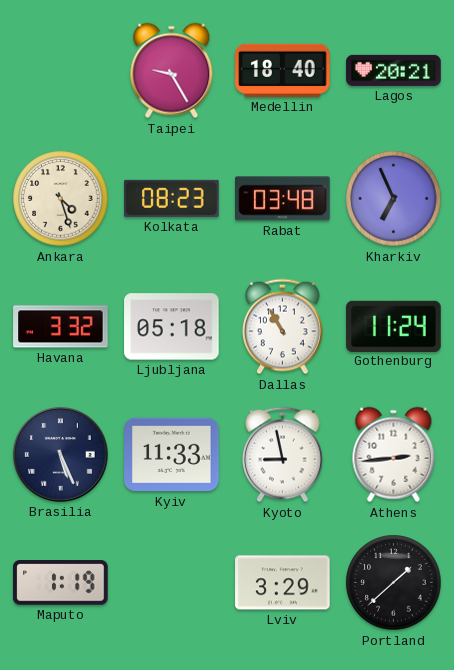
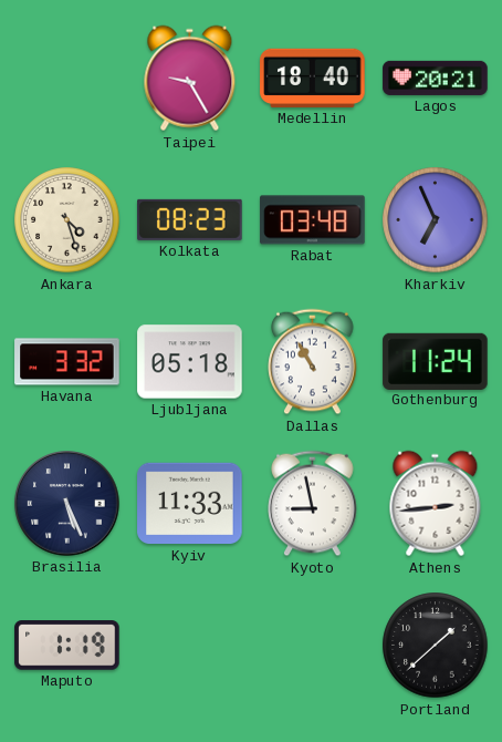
Lviv: 3:29 -> none
